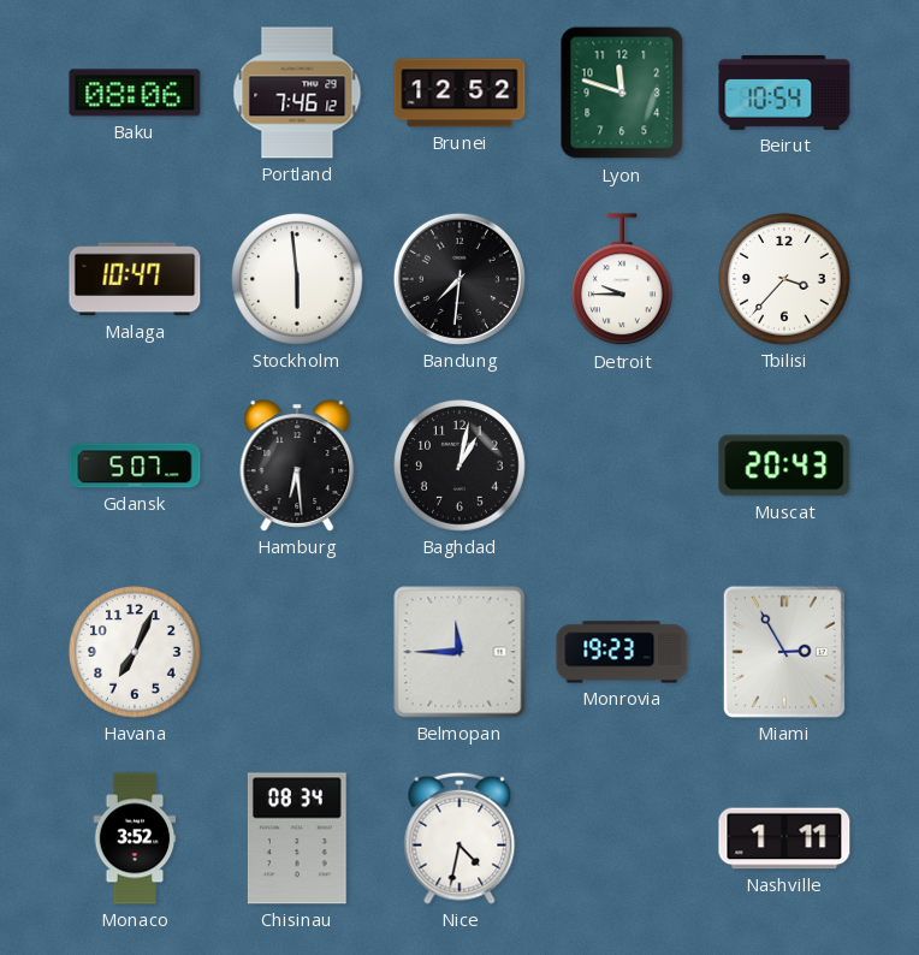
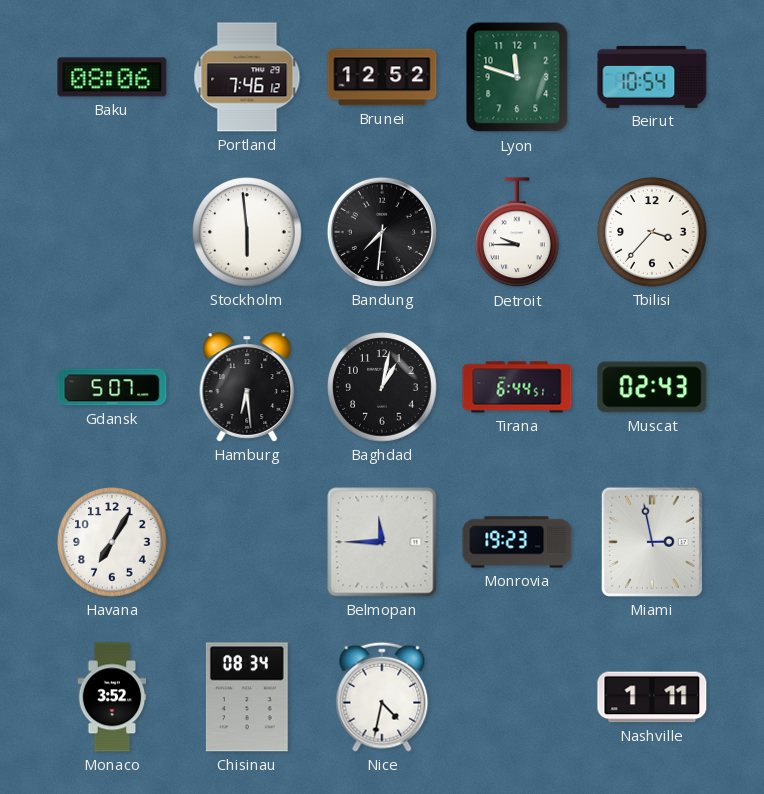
Malaga: 10:47 -> none
Tirana: none -> 6:44
Muscat: 20:43 -> 02:43
Havana: 7:04 -> 7:05
Miami: 2:55 -> 2:58
